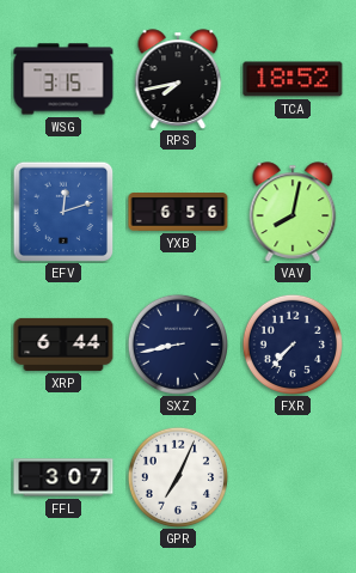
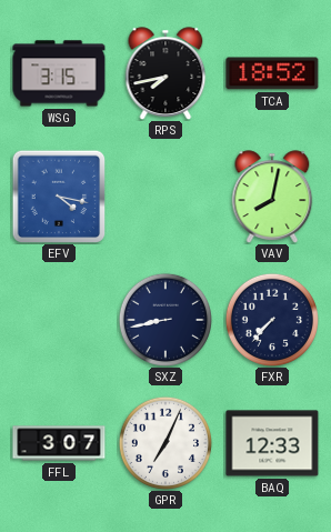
EFV: 12:12 -> 4:17
YXB: 6:56 -> none
XRP: 6:44 -> none
BAQ: none -> 12:33
